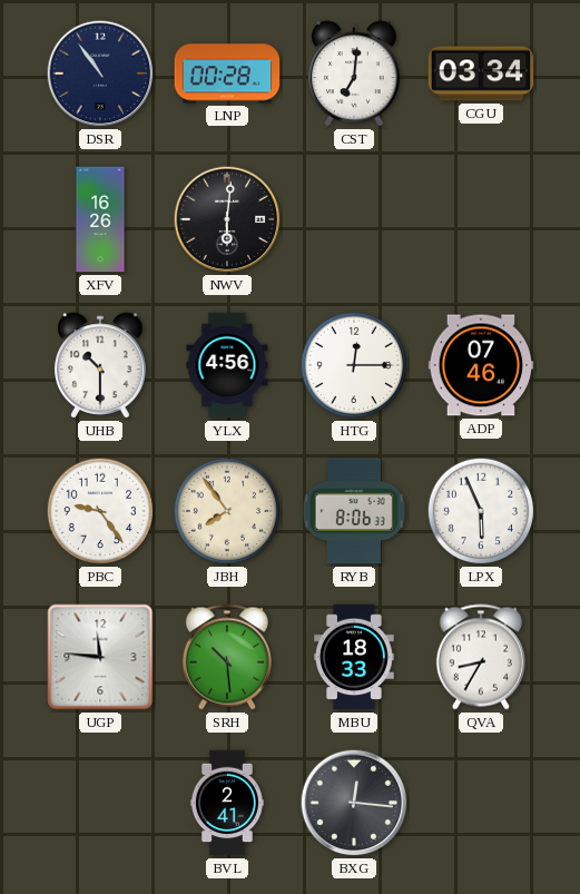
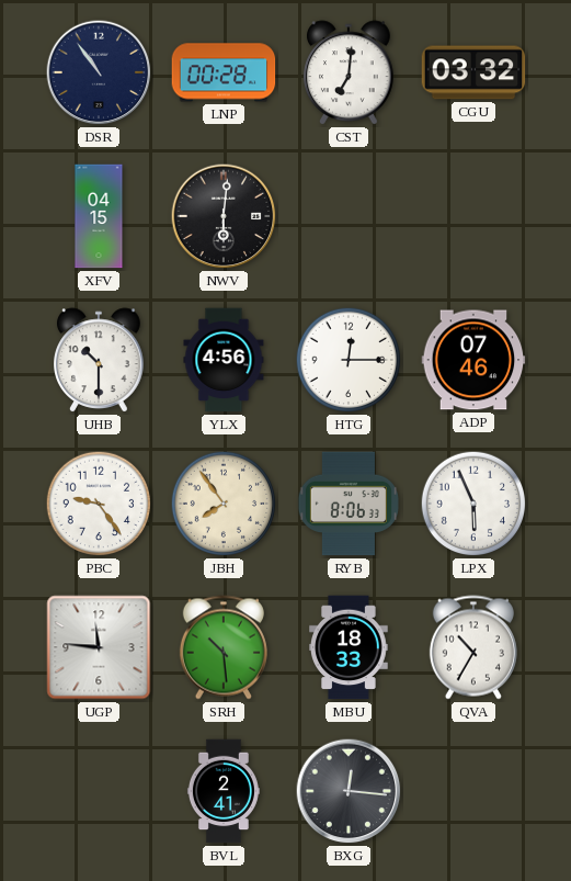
CGU: 03:34 -> 03:32
XFV: 16:26 -> 04:15
QVA: 8:35 -> 10:35
